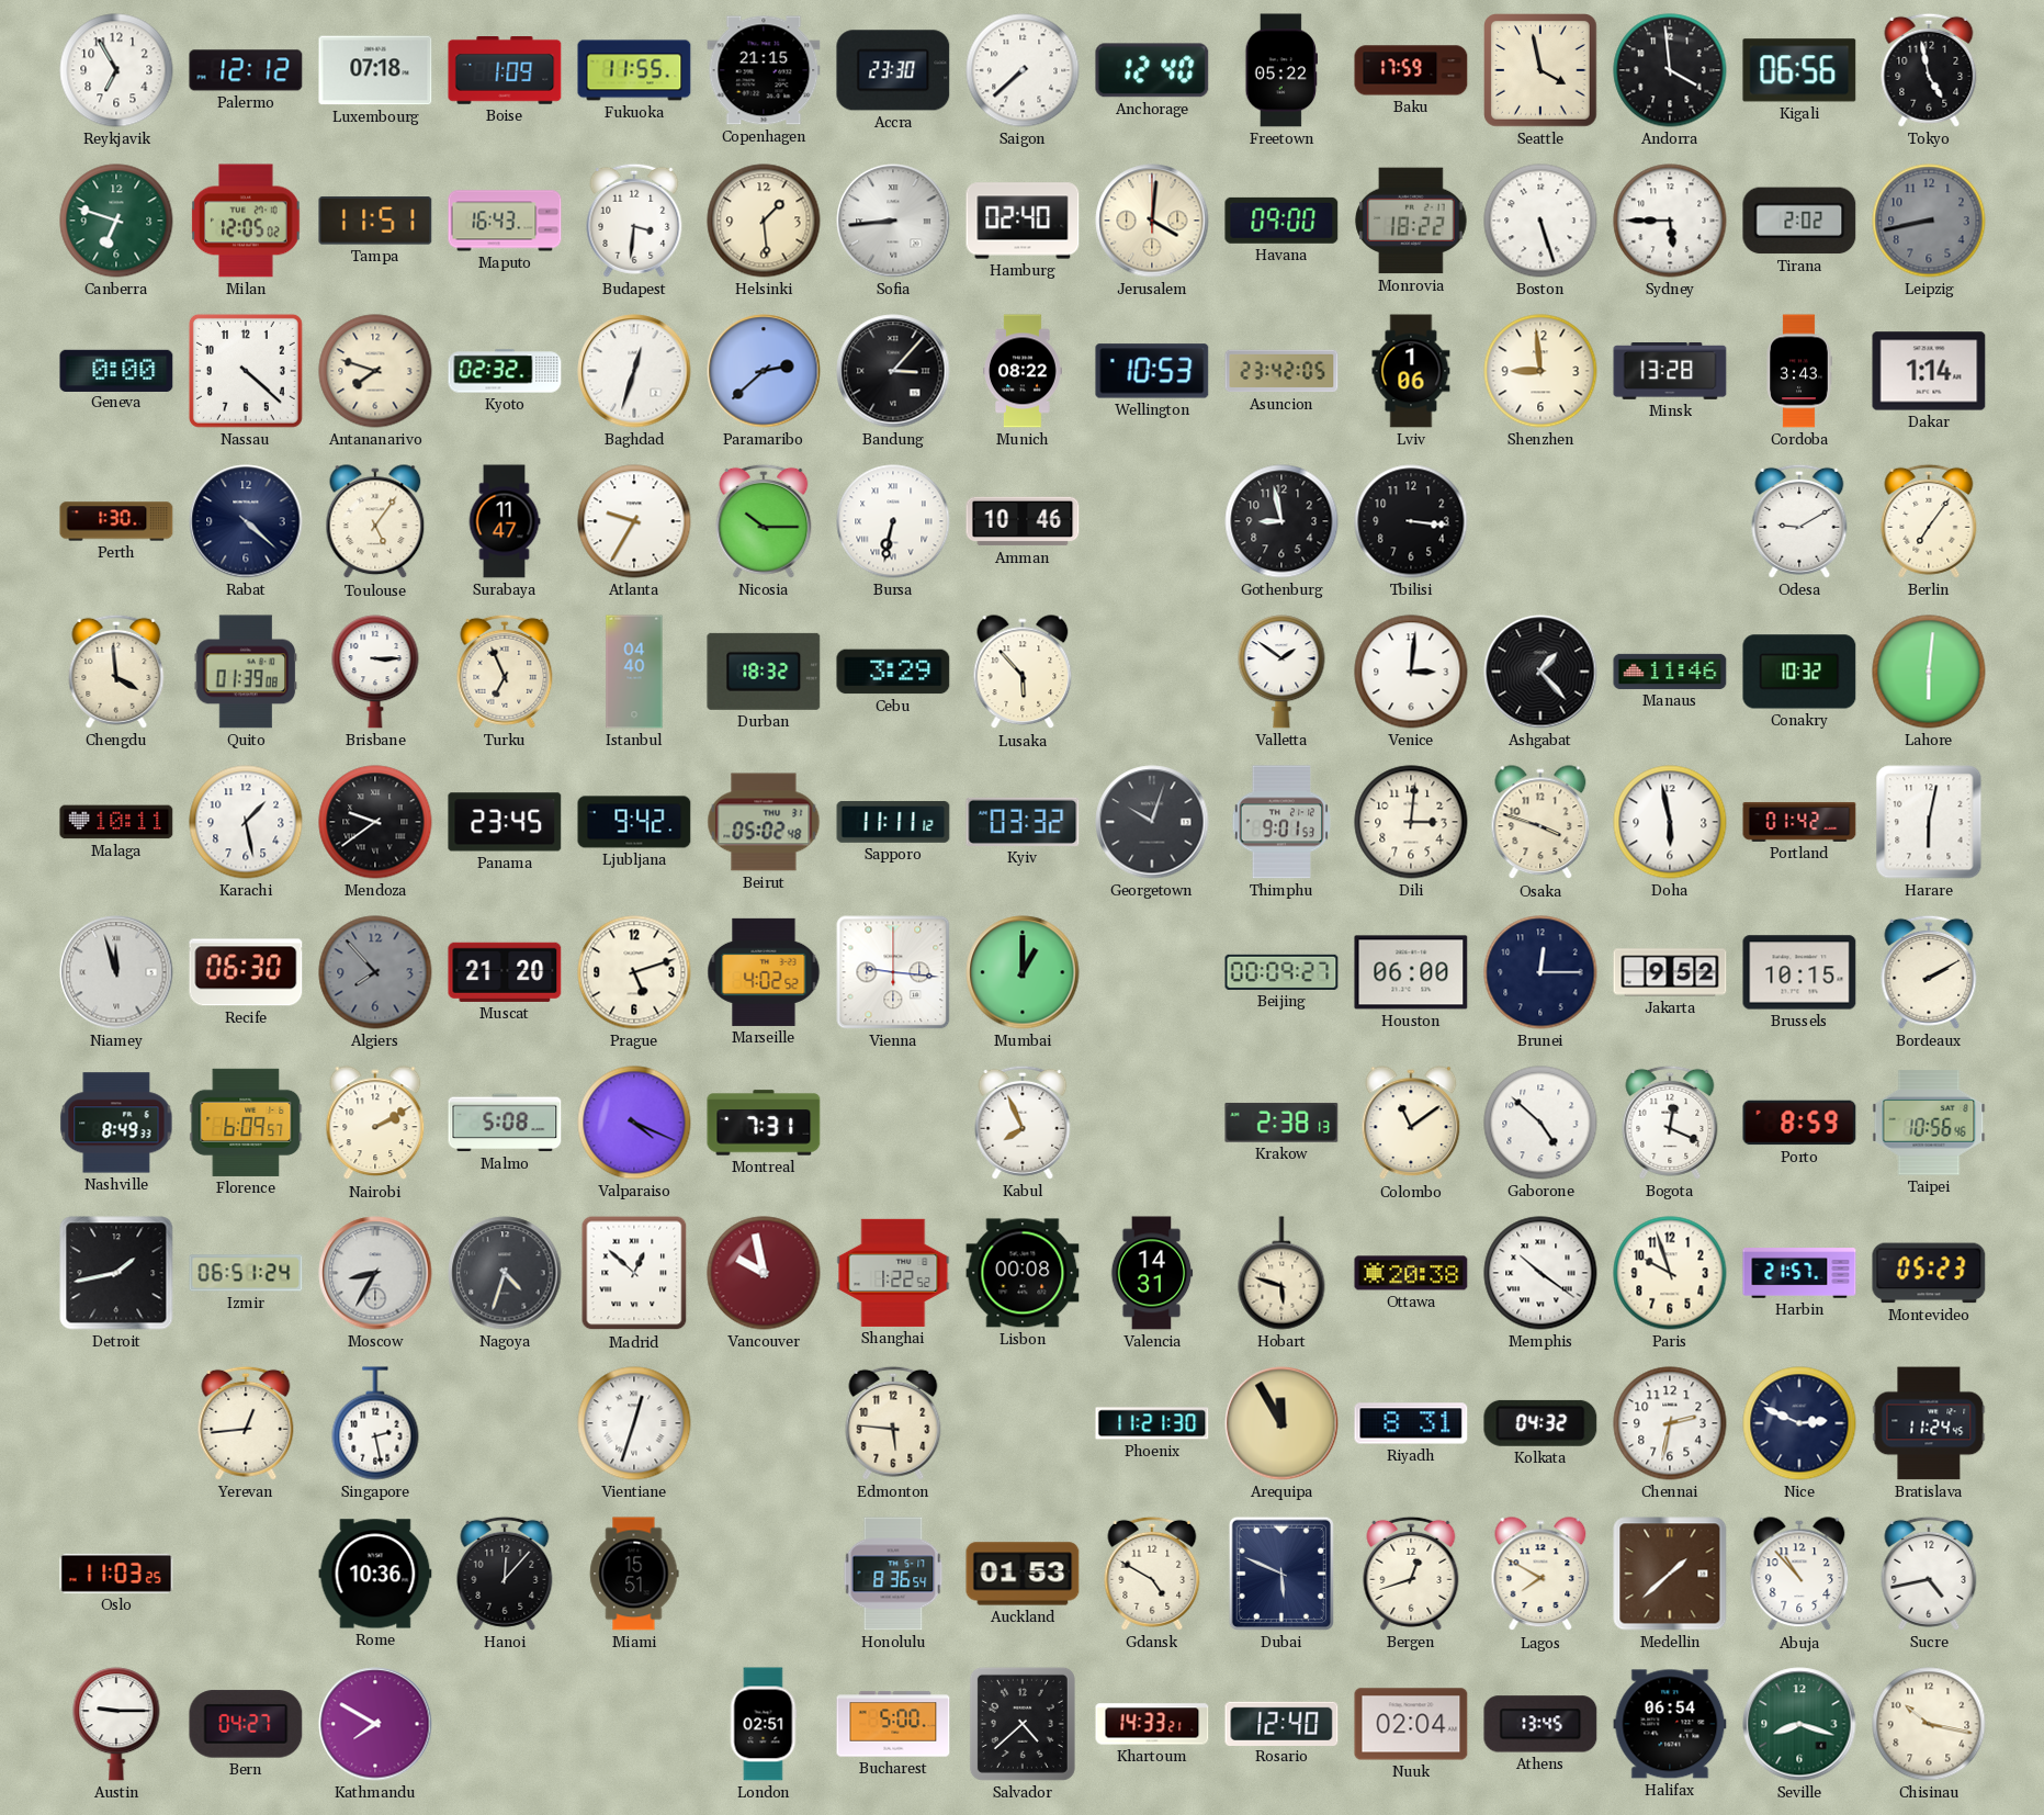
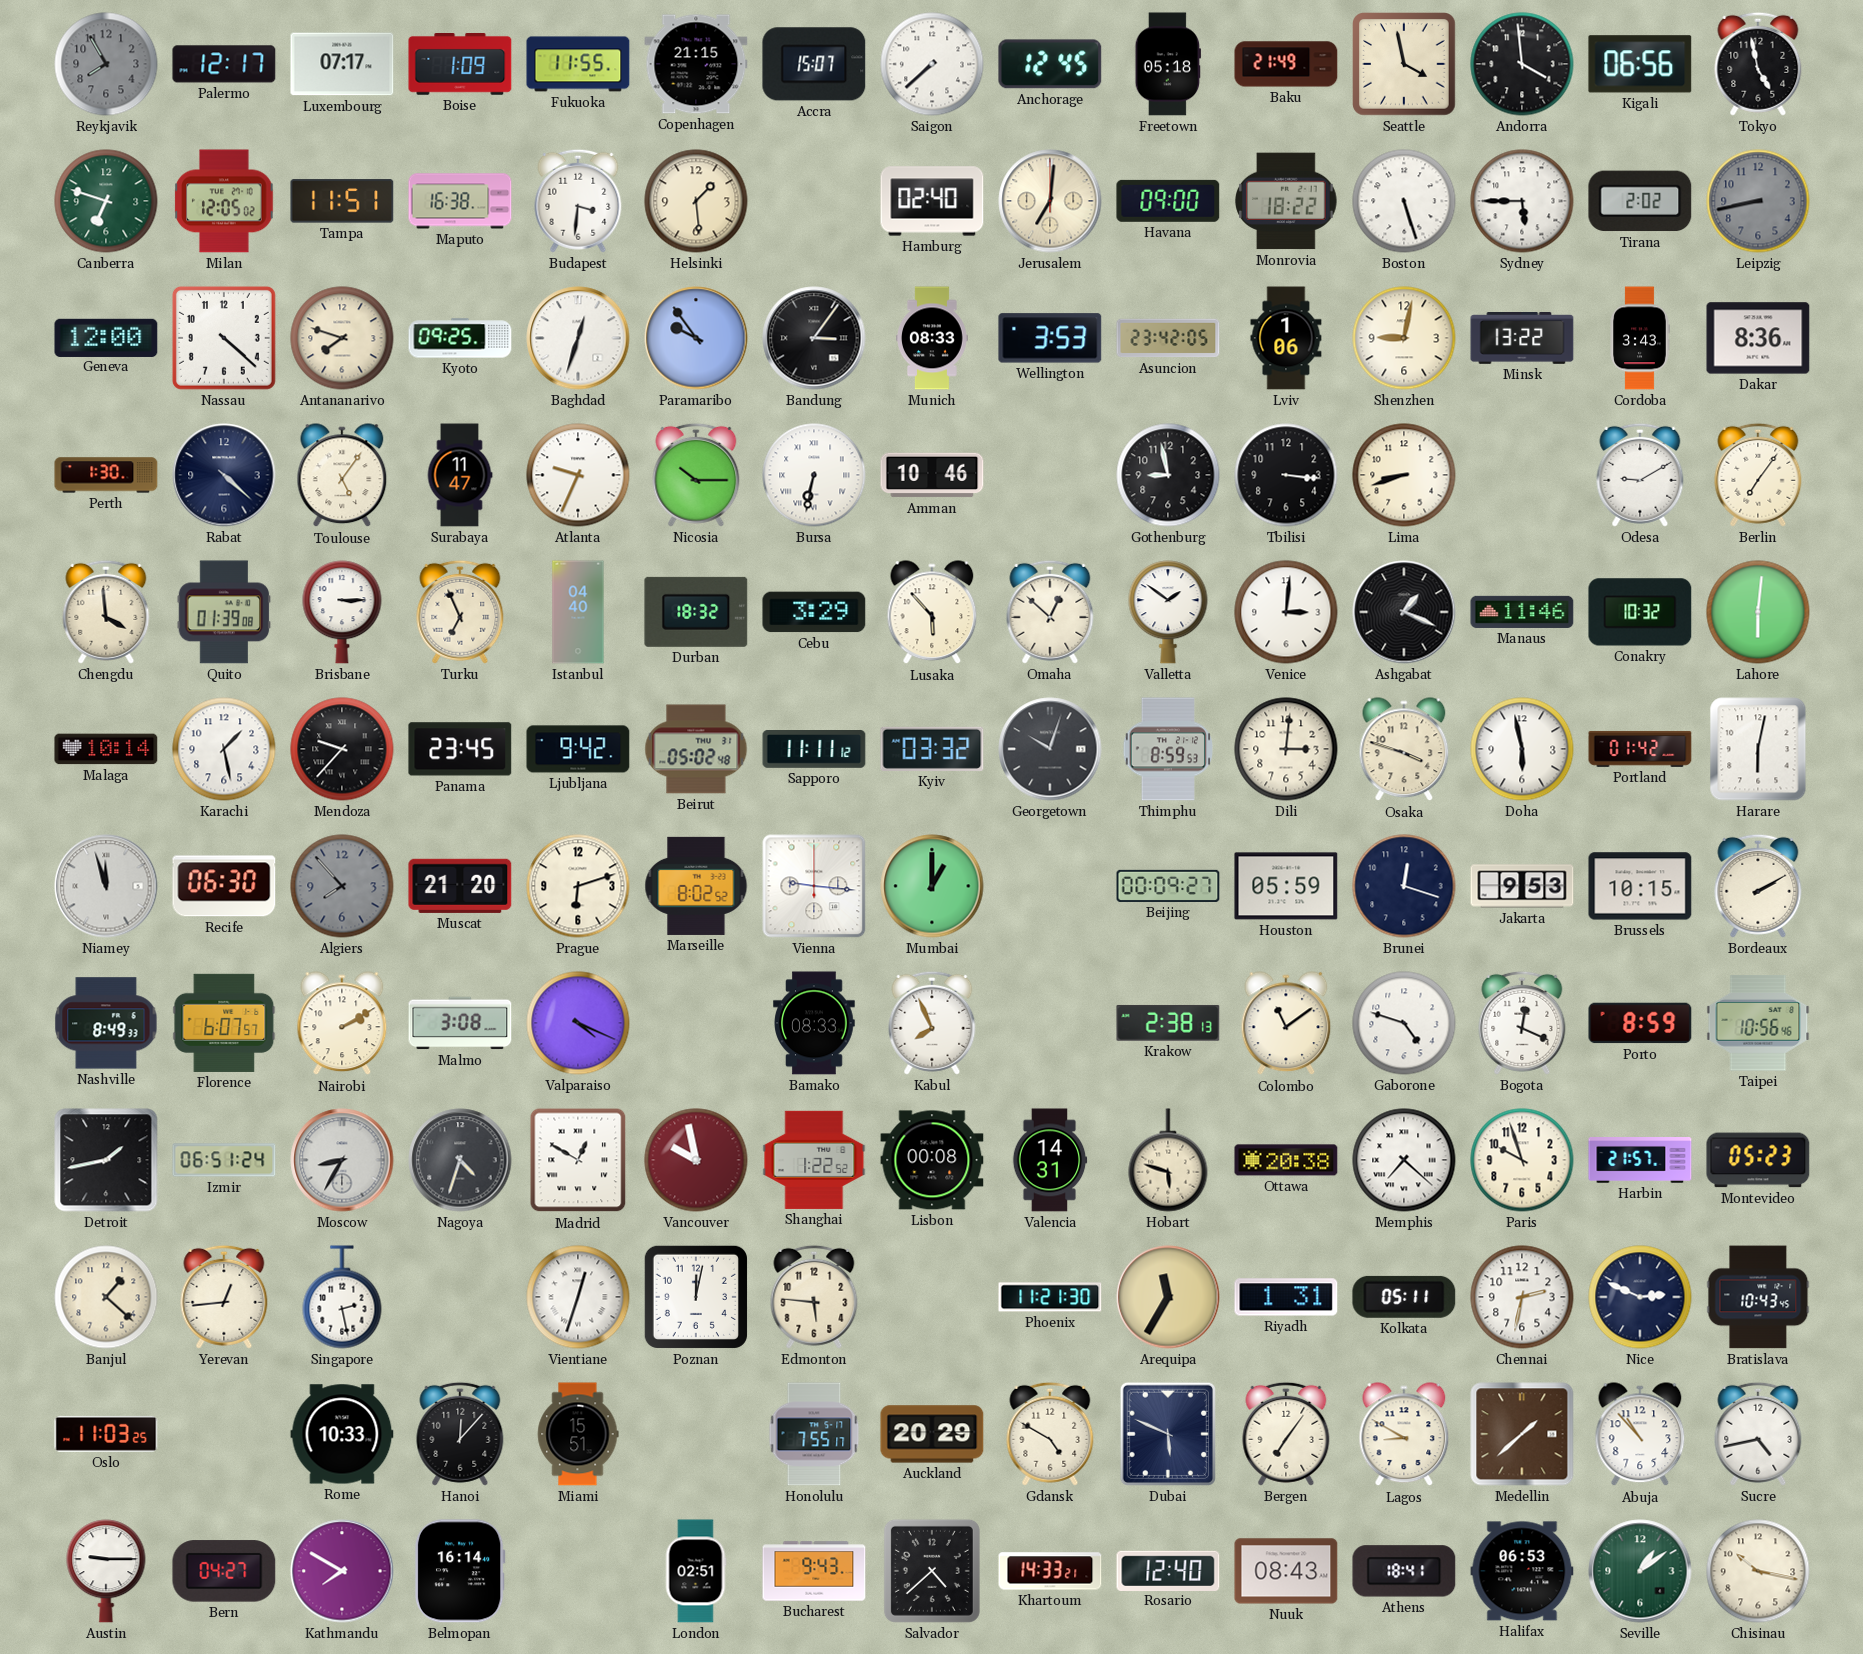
Reykjavik: 6:55 -> 7:55
Reykjavik dial: white -> grey
Palermo: 12:12 -> 12:17
Luxembourg: 07:18 -> 07:17
Accra: 23:30 -> 15:07
Anchorage: 12:40 -> 12:45
Freetown: 05:22 -> 05:18
Baku: 17:59 -> 21:49
Maputo: 16:43 -> 16:38
Sofia: 8:44 -> none
Jerusalem: 4:01 -> 7:01
Geneva: 0:00 -> 12:00
Kyoto: 02:32 -> 09:25
Paramaribo: 2:38 -> 9:54
Bandung: 3:07 -> 3:06
Munich: 08:22 -> 08:33
Wellington: 10:53 -> 3:53
Shenzhen: 8:59 -> 9:02
Minsk: 13:28 -> 13:22
Dakar: 1:14 -> 8:36
Atlanta: 9:35 -> 9:34
Lima: none -> 8:42
Omaha: none -> 12:52
Ashgabat: 1:23 -> 1:19
Malaga: 10:11 -> 10:14
Mendoza: 9:39 -> 9:37
Thimphu: 9:01 -> 8:59
Prague: 5:12 -> 6:12
Marseille: 4:02 -> 8:02
Houston: 06:00 -> 05:59
Brunei: 12:15 -> 12:18
Jakarta: 9:52 -> 9:53
Florence: 6:09 -> 6:07
Malmo: 5:08 -> 3:08
Montreal: 7:31 -> none
Bamako: none -> 08:33
Gaborone: 4:52 -> 4:48
Madrid: 12:52 -> 12:50
Memphis: 10:21 -> 7:22
Banjul: none -> 1:22
Poznan: none -> 12:02
Arequipa: 11:55 -> 11:35
Riyadh: 8:31 -> 1:31
Kolkata: 04:32 -> 05:11
Bratislava: 11:24 -> 10:43
Rome: 10:36 -> 10:33
Honolulu: 8:36 -> 7:55
Auckland: 01:53 -> 20:29
Bergen: 12:42 -> 7:06
Lagos: 7:50 -> 8:50
Belmopan: none -> 16:14
Bucharest: 5:00 -> 9:43
Nuuk: 02:04 -> 08:43
Athens: 13:45 -> 18:41
Halifax: 06:54 -> 06:53
Seville: 8:18 -> 1:09
